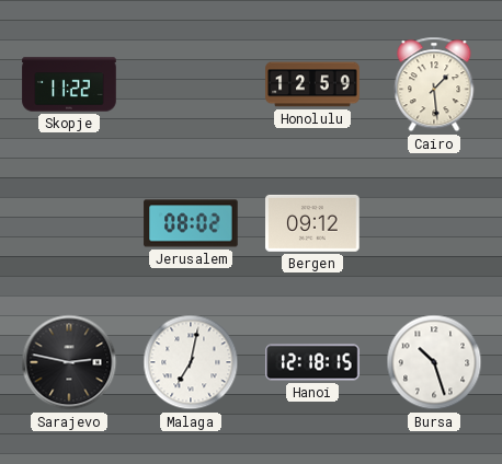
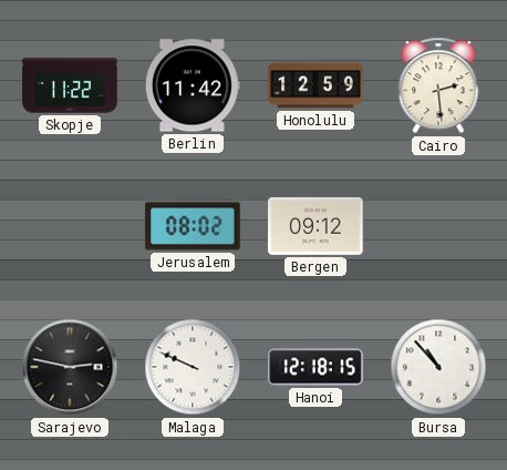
Berlin: none -> 11:42
Cairo: 1:29 -> 2:29
Malaga: 7:02 -> 9:49
Bursa: 10:27 -> 10:53
